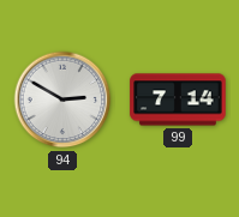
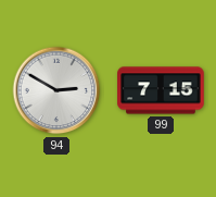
99: 7:14 -> 7:15
